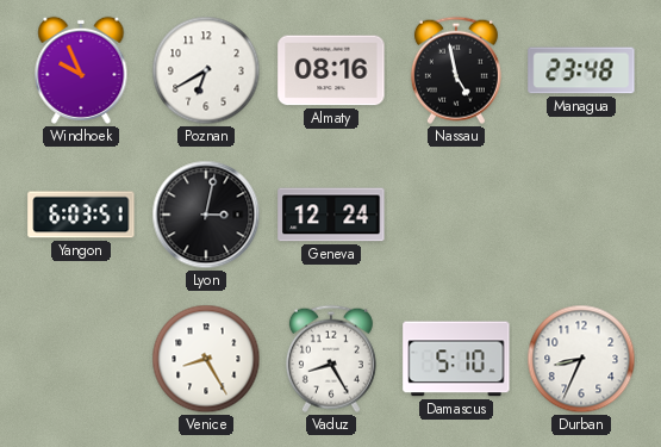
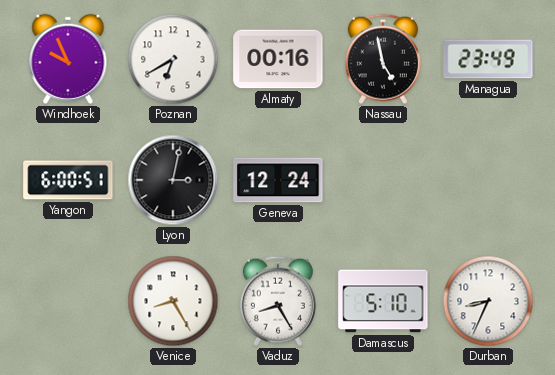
Almaty: 08:16 -> 00:16
Managua: 23:48 -> 23:49
Yangon: 6:03 -> 6:00
